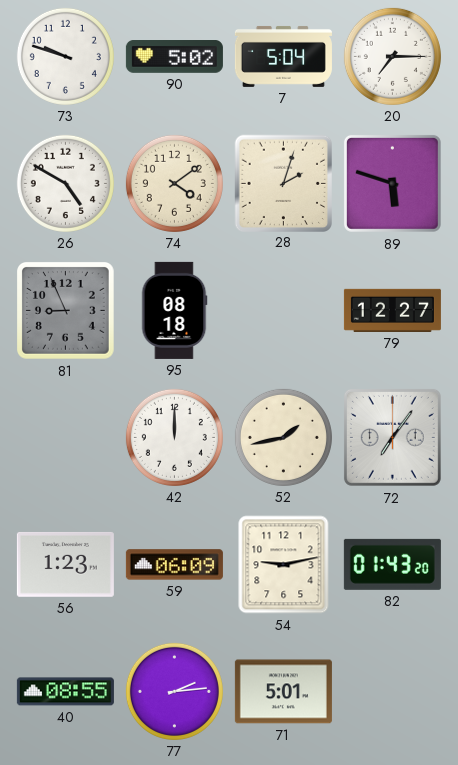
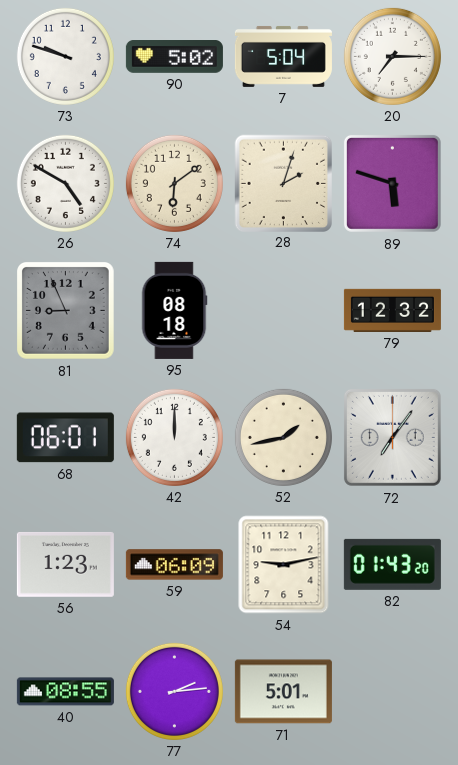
74: 4:09 -> 6:09
79: 12:27 -> 12:32
68: none -> 06:01
